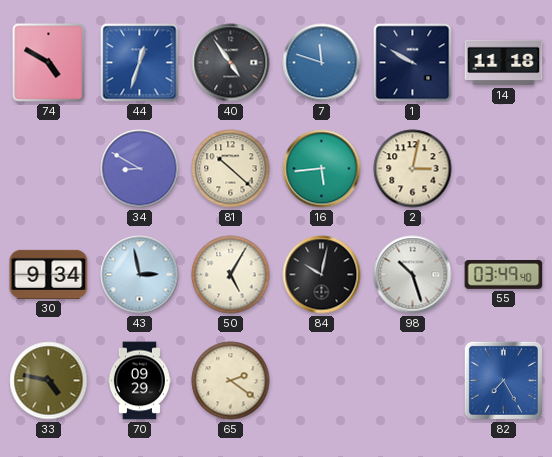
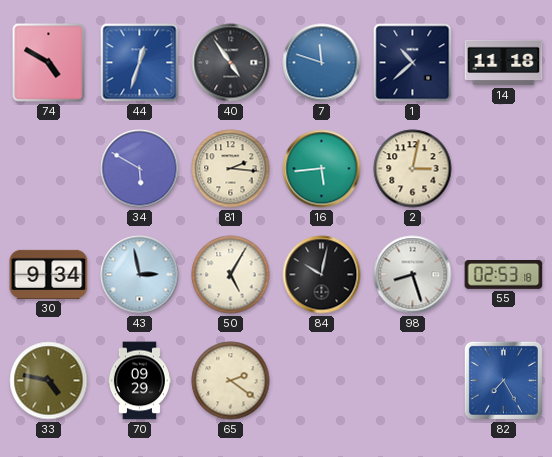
1: 9:50 -> 10:38
34: 8:50 -> 5:50
81: 10:22 -> 2:16
98: 10:27 -> 8:27
55: 03:49 -> 02:53
